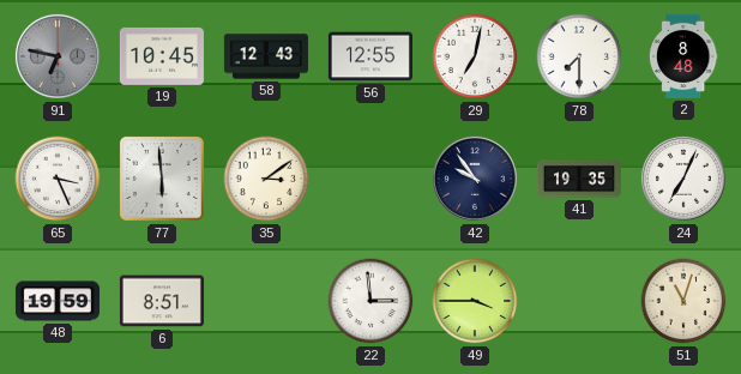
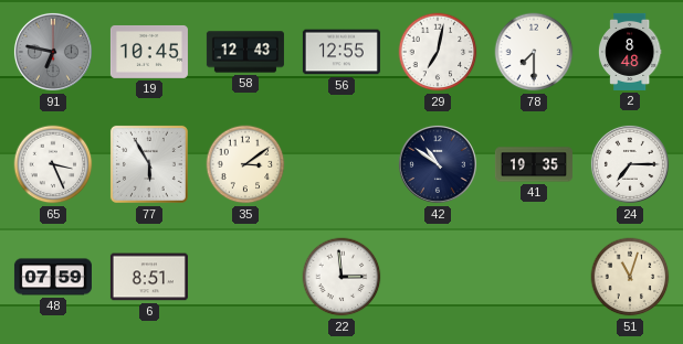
77: 5:59 -> 5:55
42: 9:54 -> 10:51
24: 7:04 -> 7:15
48: 19:59 -> 07:59
49: 3:45 -> none
